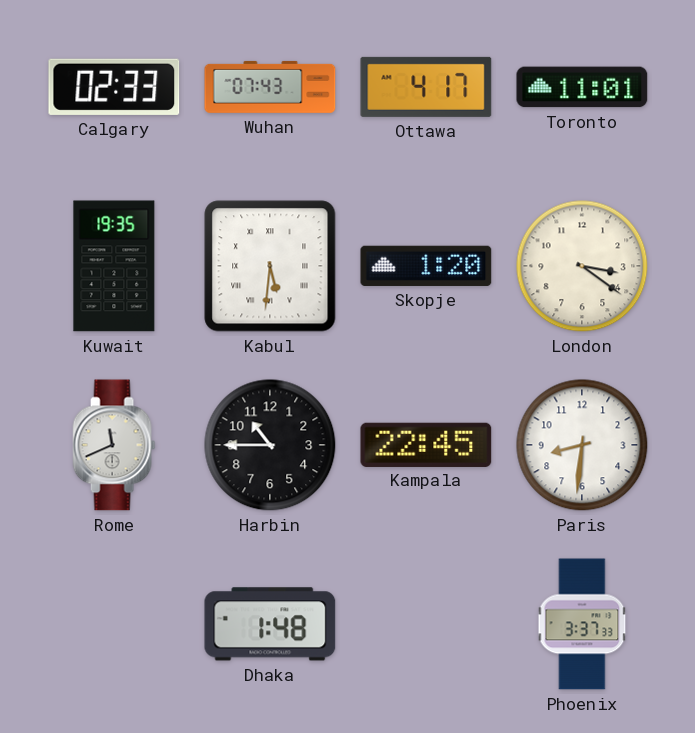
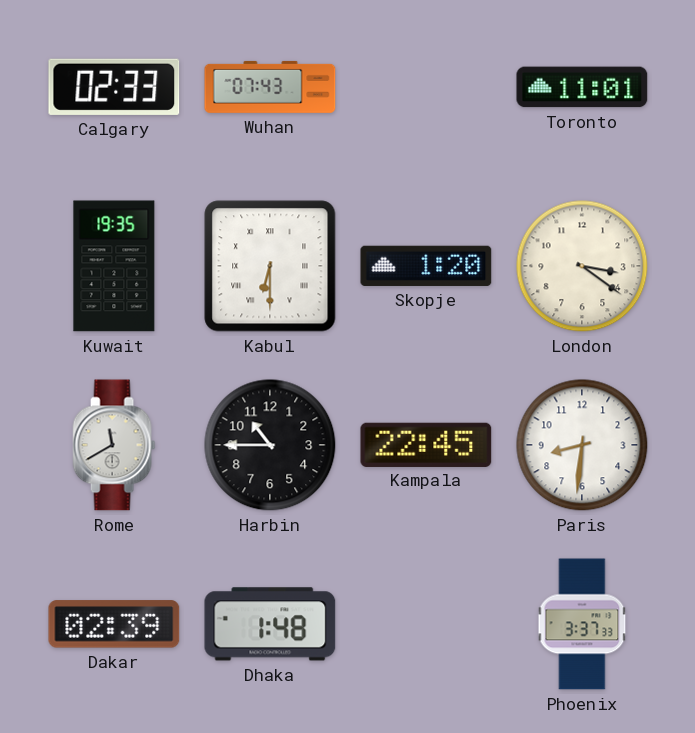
Ottawa: 4:17 -> none
Kabul: 5:31 -> 6:30
Rome: 11:41 -> 11:40
Dakar: none -> 02:39
